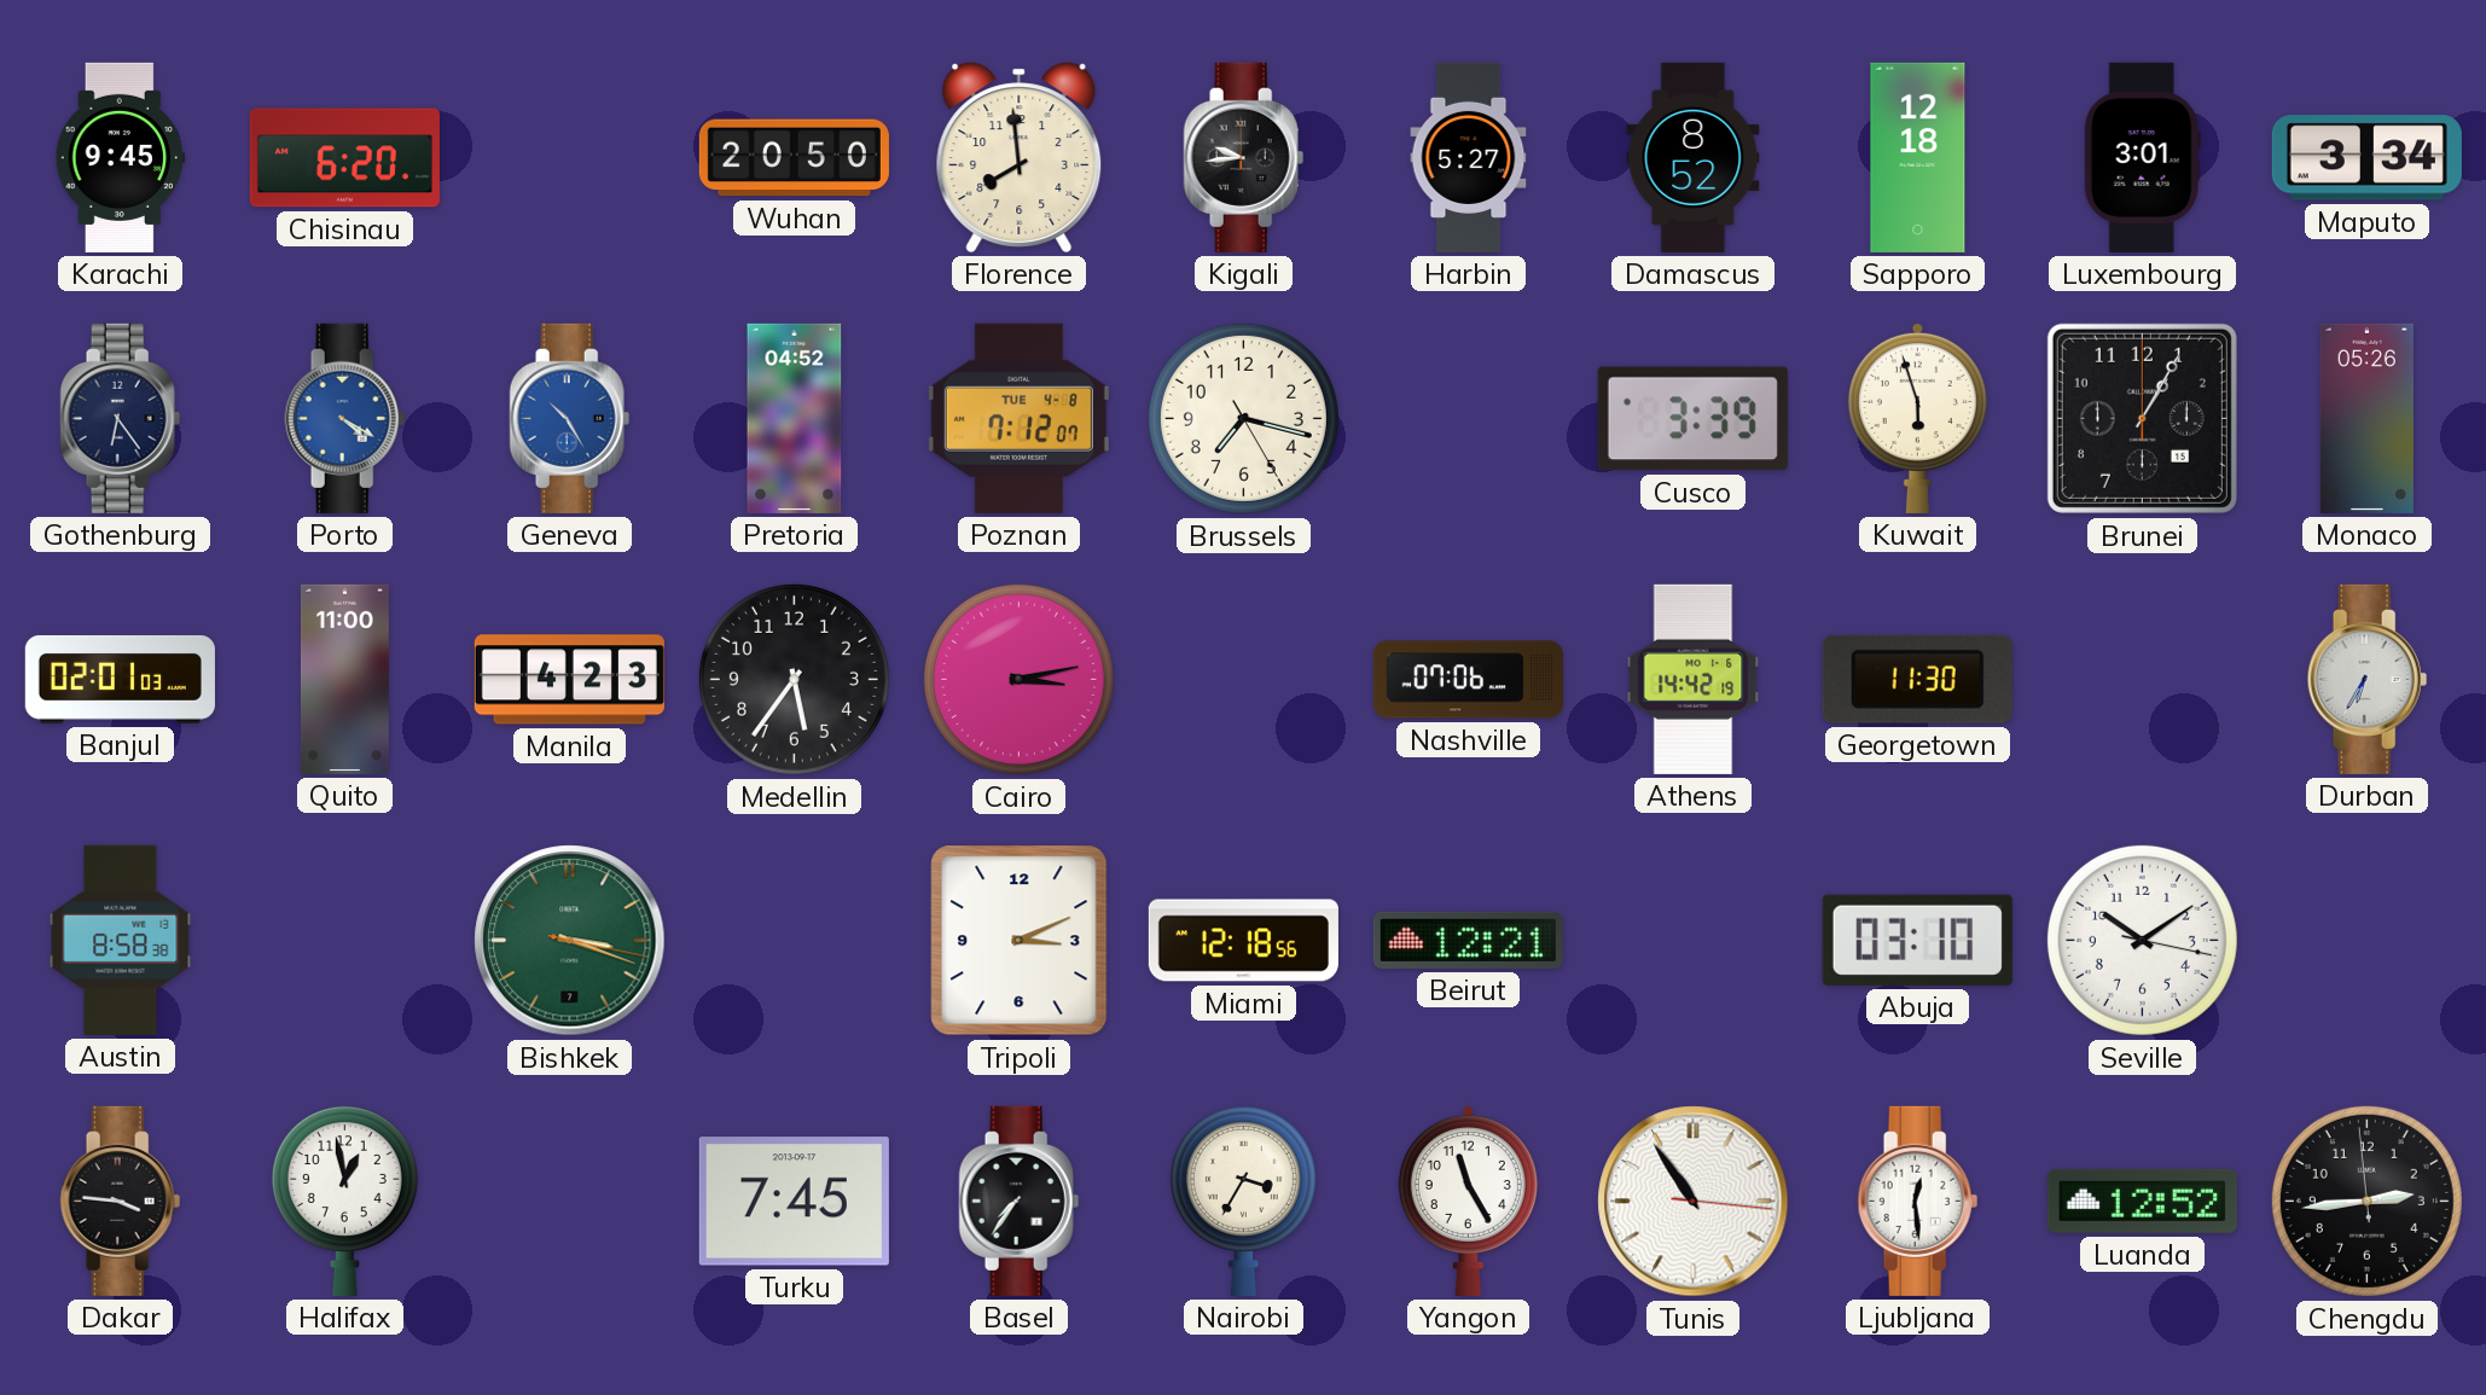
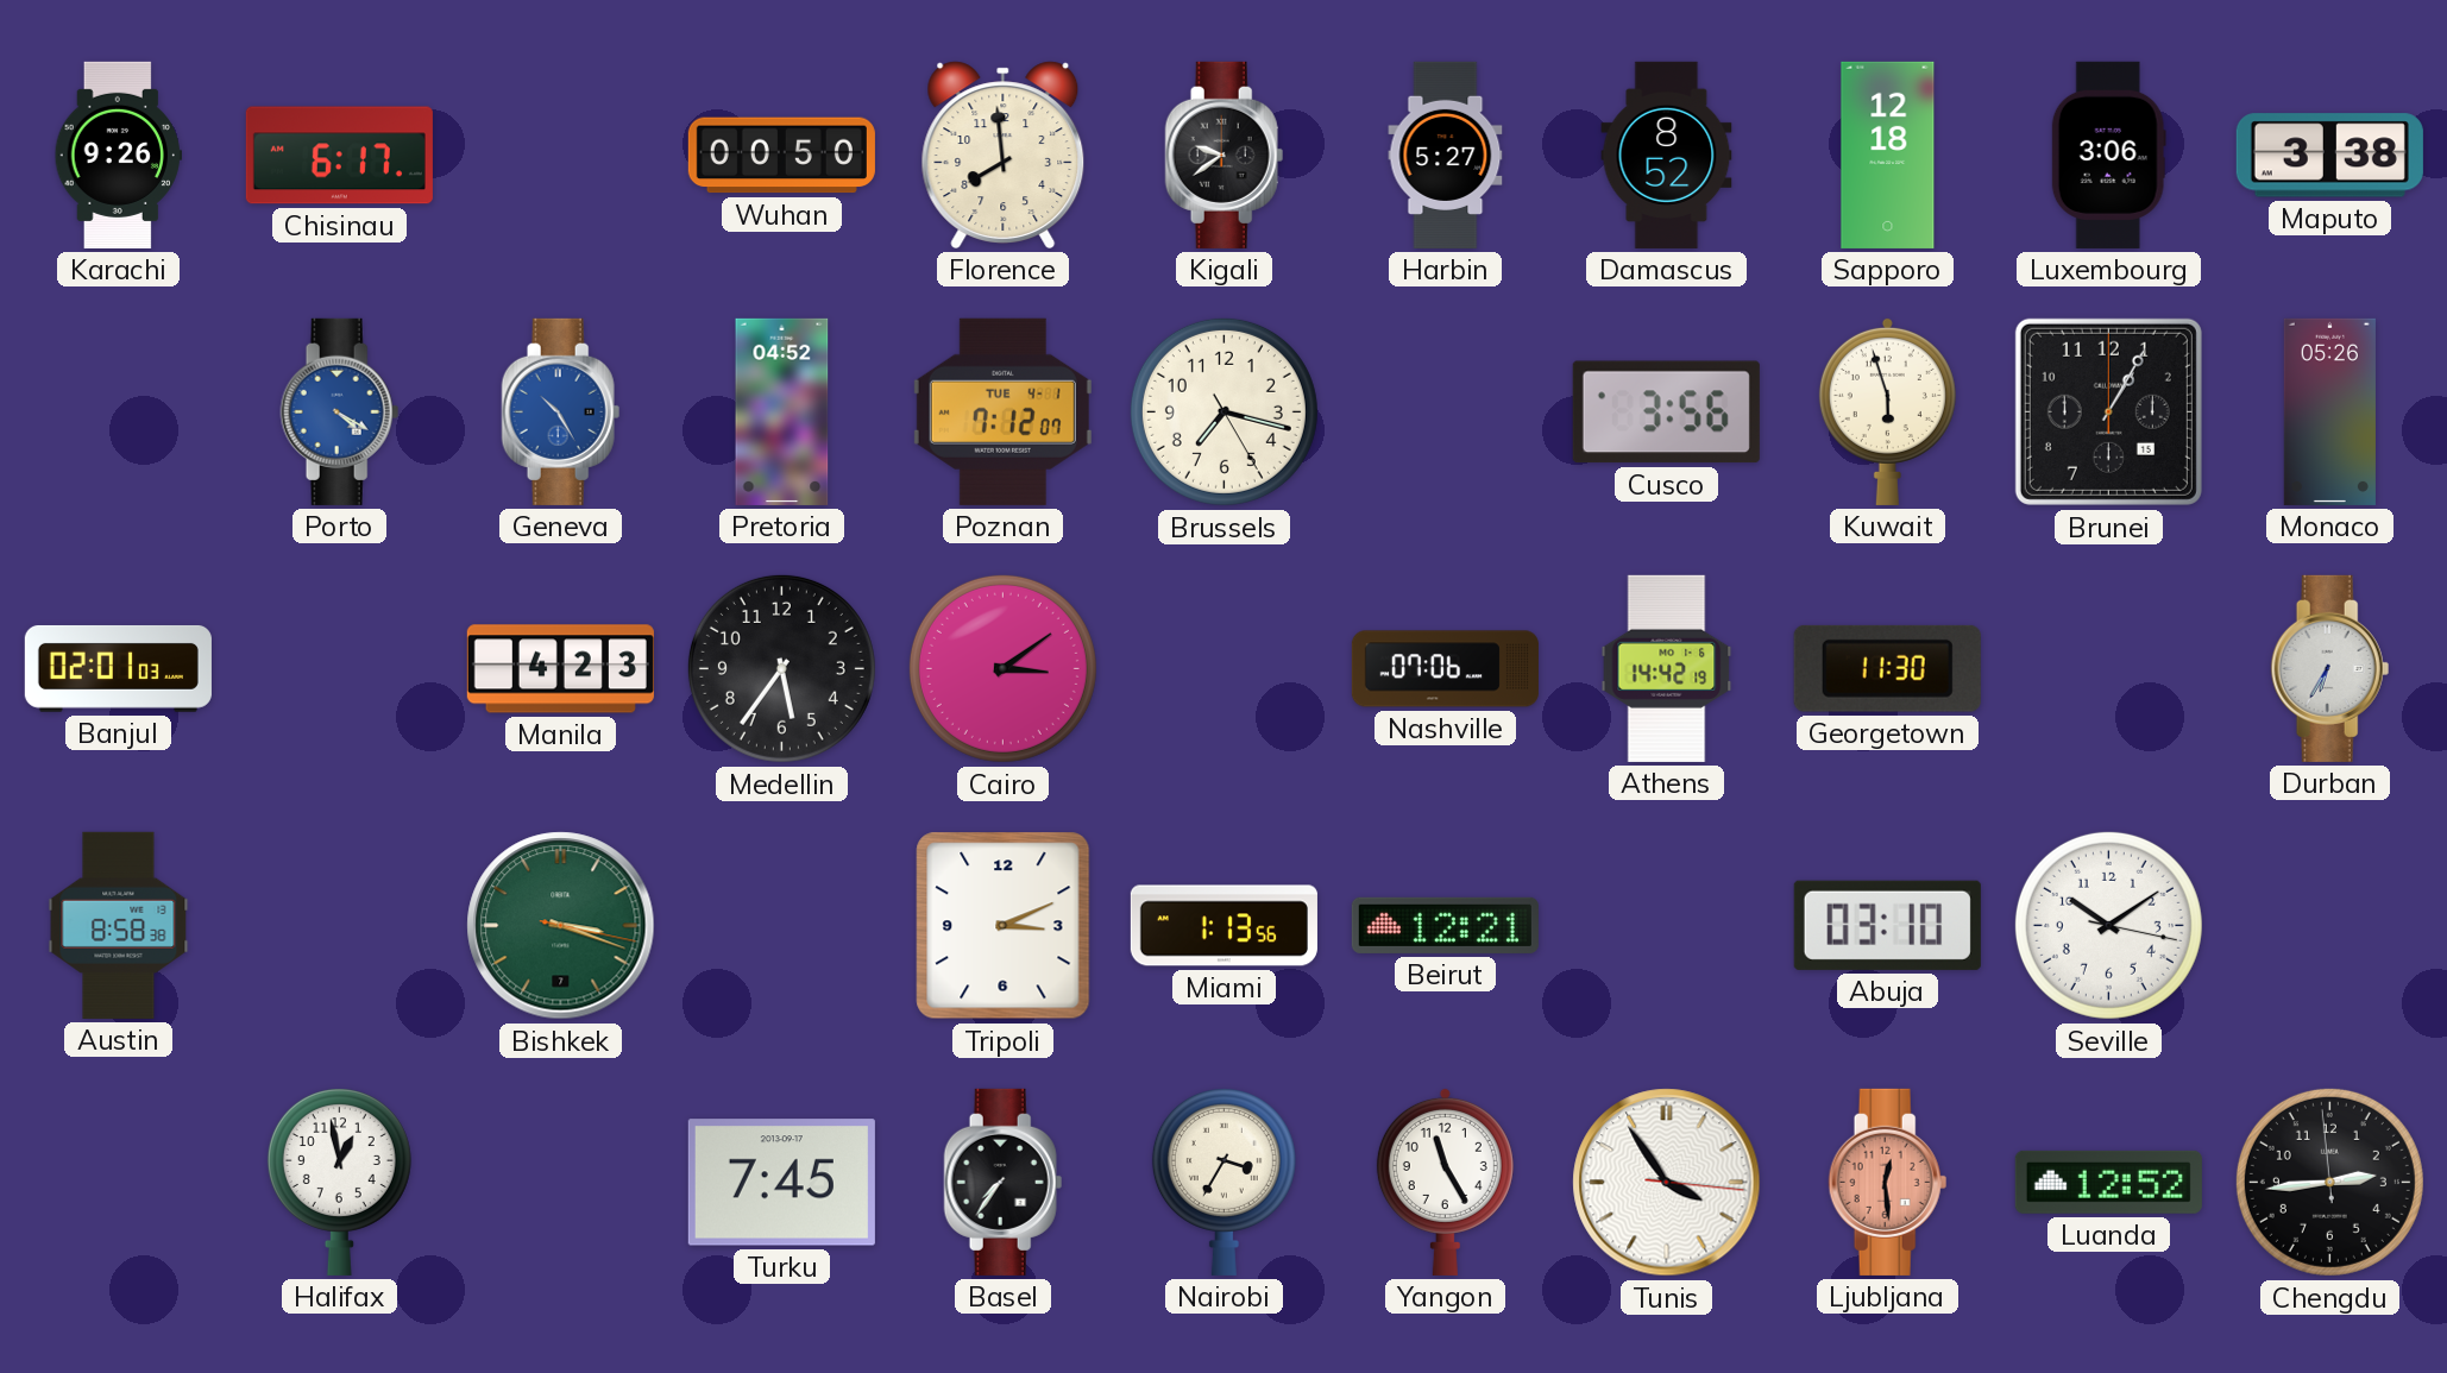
Karachi: 9:45 -> 9:26
Chisinau: 6:20 -> 6:17
Wuhan: 20:50 -> 00:50
Kigali: 9:44 -> 9:39
Luxembourg: 3:01 -> 3:06
Maputo: 3:34 -> 3:38
Gothenburg: 6:24 -> none
Poznan date: TUE 4-8 -> TUE 4-1
Cusco: 3:39 -> 3:56
Quito: 11:00 -> none
Cairo: 3:13 -> 3:09
Miami: 12:18 -> 1:13
Dakar: 3:46 -> none
Tunis: 10:54 -> 3:54
Ljubljana dial: white -> salmon
